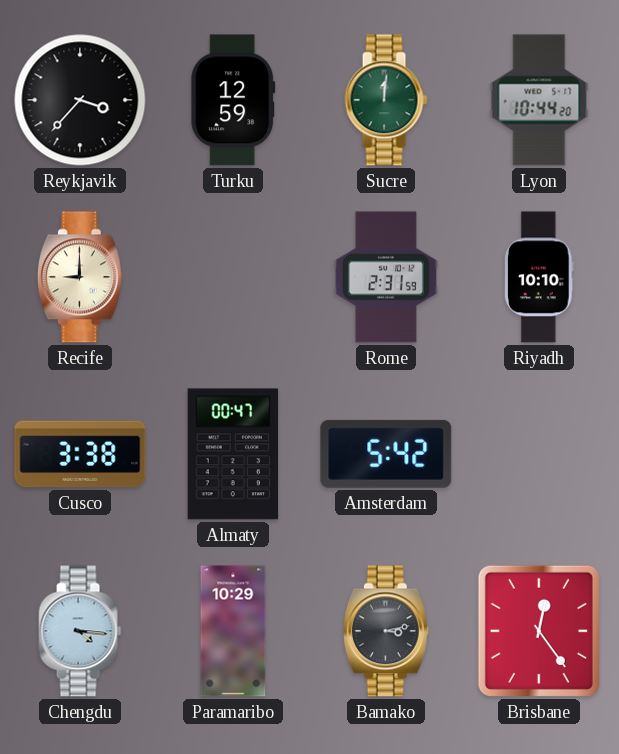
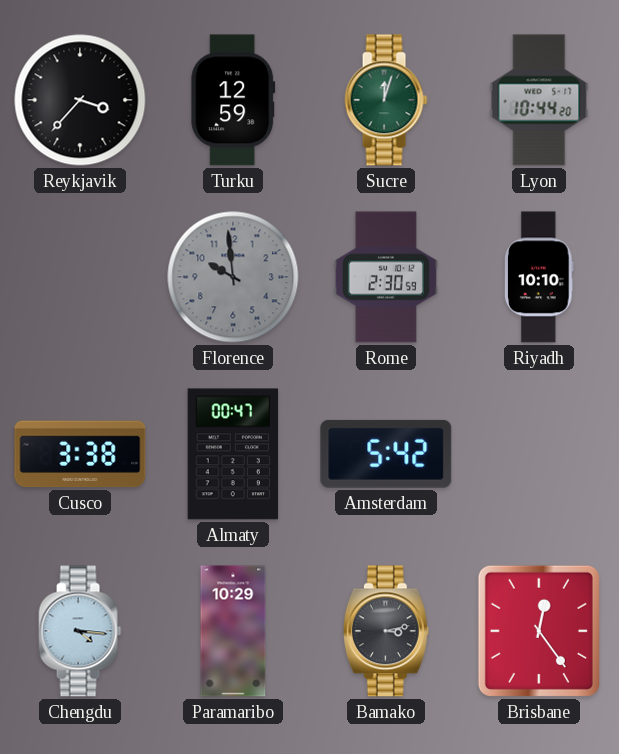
Sucre: 12:01 -> 12:03
Recife: 9:00 -> none
Florence: none -> 9:59
Rome: 2:31 -> 2:30
